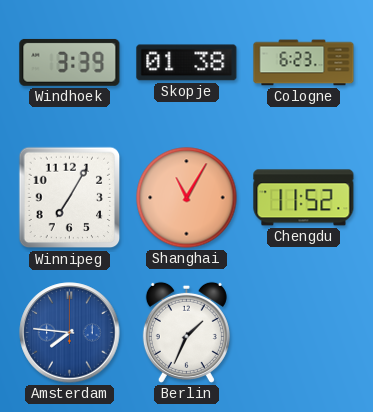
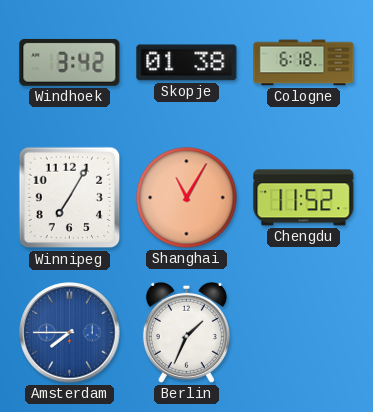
Windhoek: 3:39 -> 3:42
Cologne: 6:23 -> 6:18
Amsterdam: 7:46 -> 7:45
